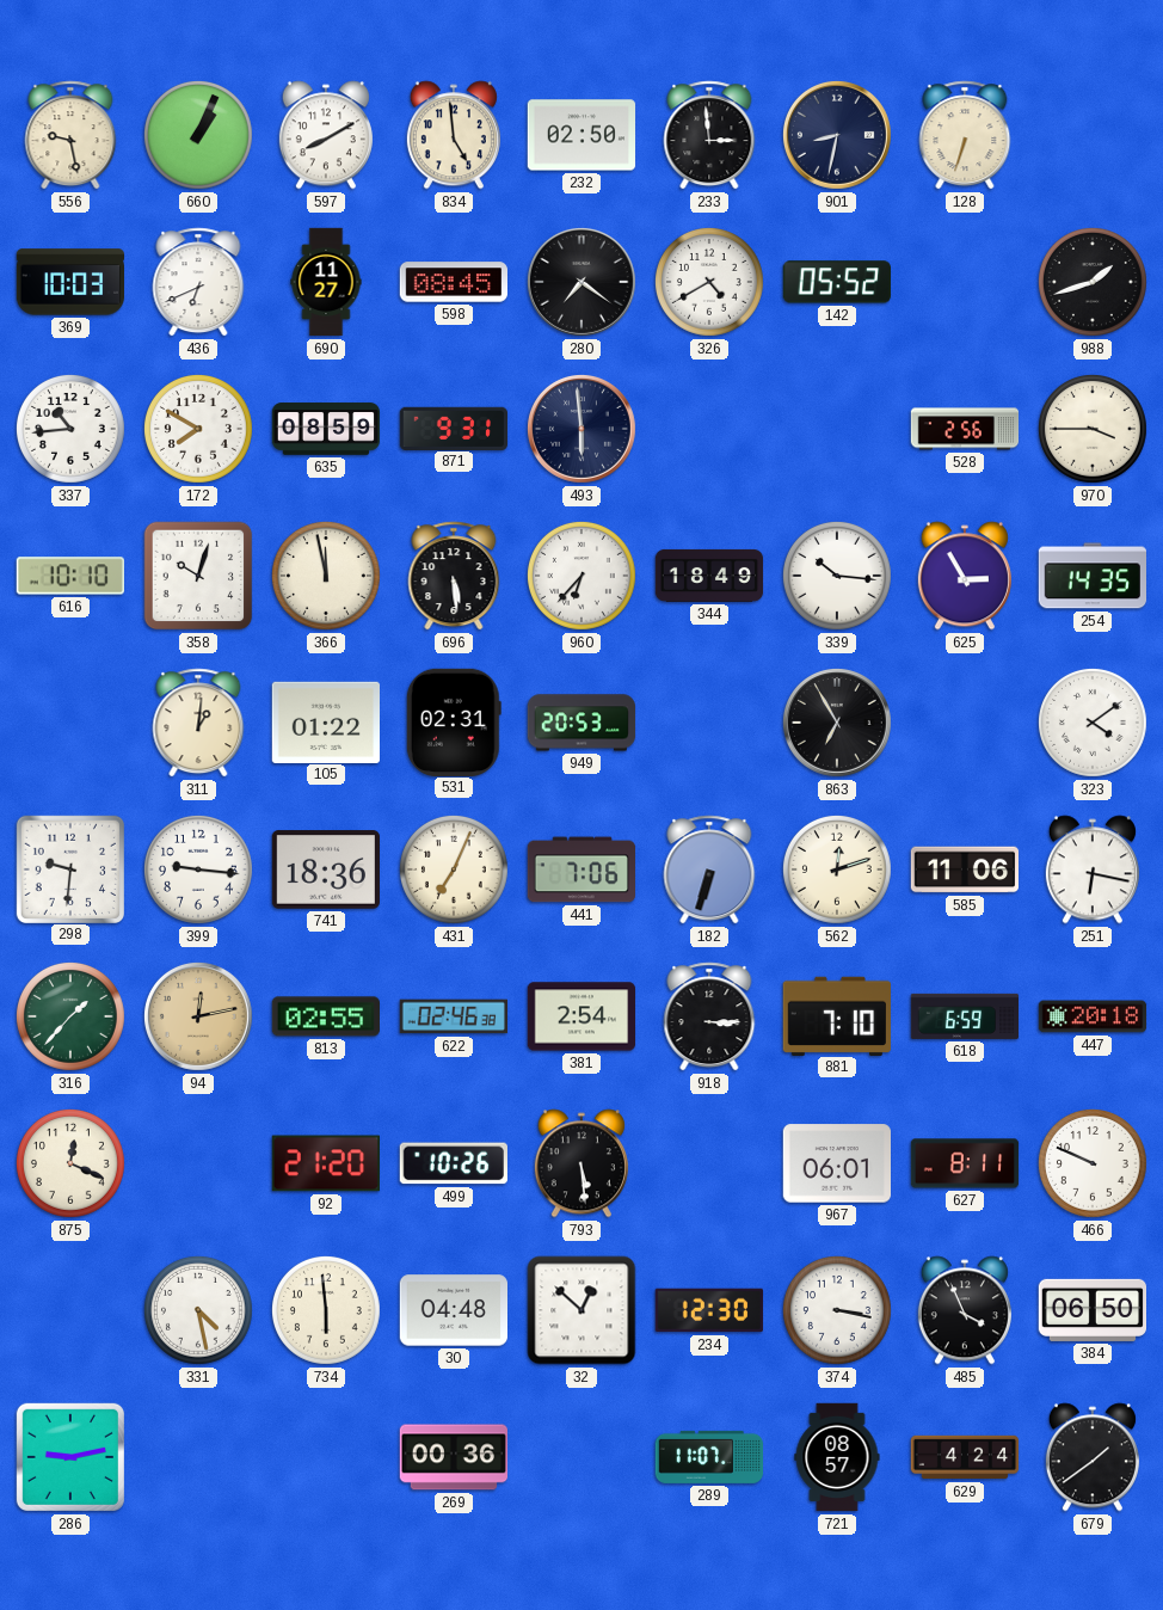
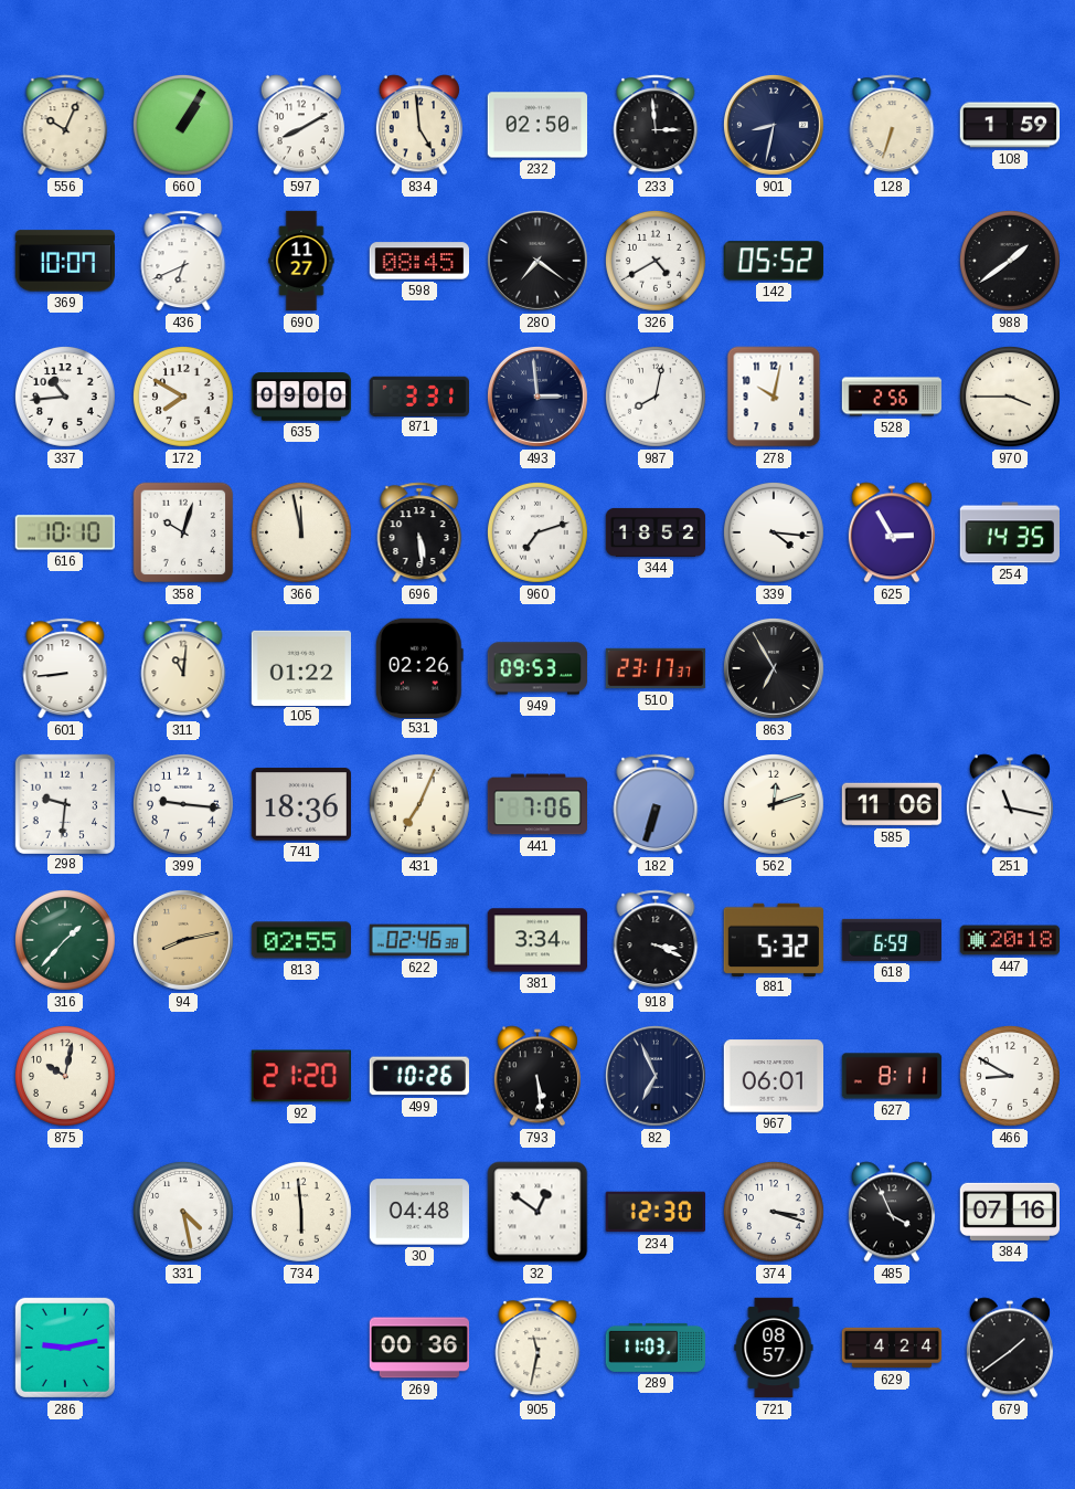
556: 9:28 -> 10:04
660: 1:04 -> 1:05
108: none -> 1:59
369: 10:03 -> 10:07
988: 1:42 -> 1:39
635: 08:59 -> 09:00
871: 9:31 -> 3:31
493: 5:59 -> 2:59
987: none -> 8:02
278: none -> 10:02
960: 6:37 -> 7:12
344: 18:49 -> 18:52
339: 10:16 -> 4:16
601: none -> 8:44
311: 1:01 -> 11:01
531: 02:31 -> 02:26
949: 20:53 -> 09:53
510: none -> 23:17
323: 4:09 -> none
251: 6:17 -> 11:17
94: 12:13 -> 8:13
381: 2:54 -> 3:34
918: 3:15 -> 3:19
881: 7:10 -> 5:32
875: 12:19 -> 10:02
82: none -> 6:56
466: 9:49 -> 8:50
32: 12:52 -> 12:51
374: 3:17 -> 3:18
384: 06:50 -> 07:16
905: none -> 11:32
289: 11:07 -> 11:03
